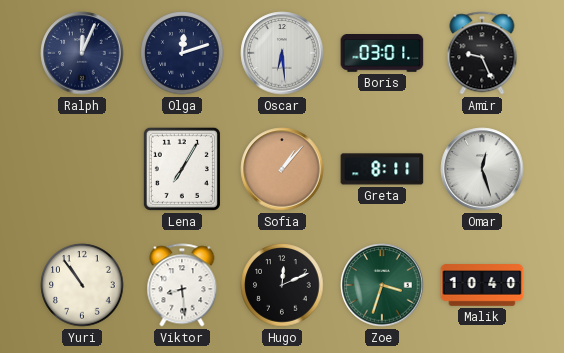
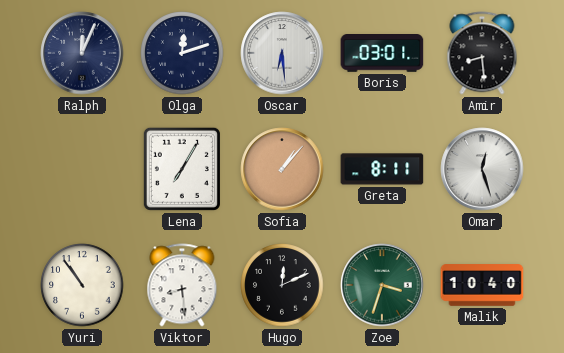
Amir: 9:26 -> 8:29
